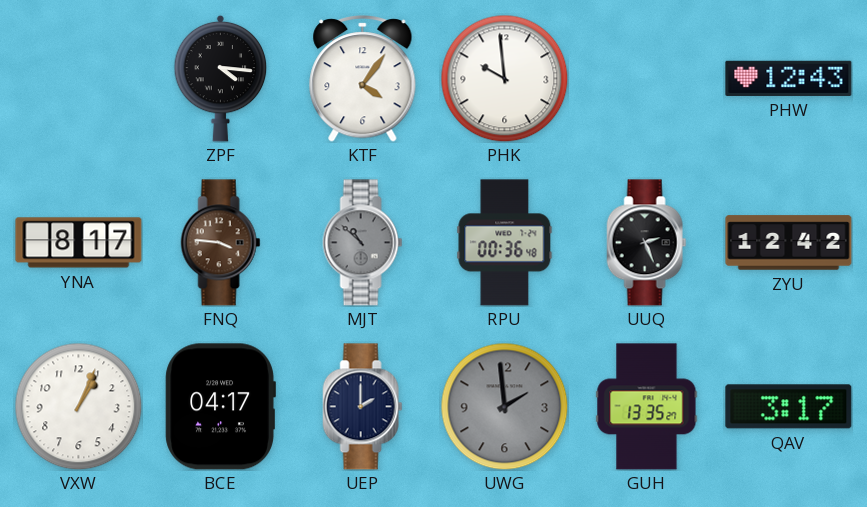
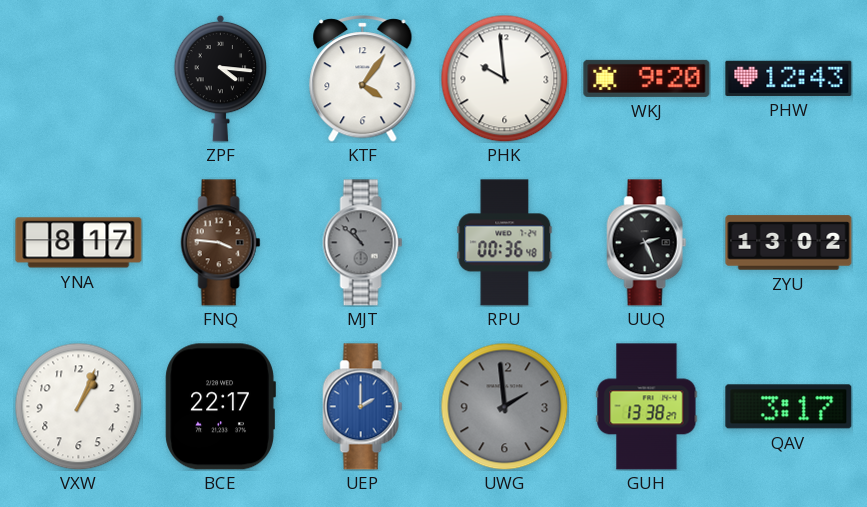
WKJ: none -> 9:20
ZYU: 12:42 -> 13:02
BCE: 04:17 -> 22:17
UEP dial: navy -> blue
GUH: 13:35 -> 13:38
